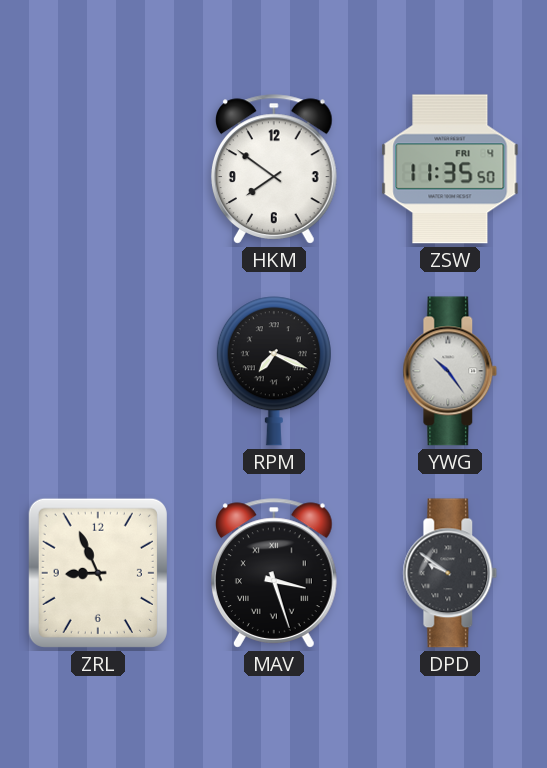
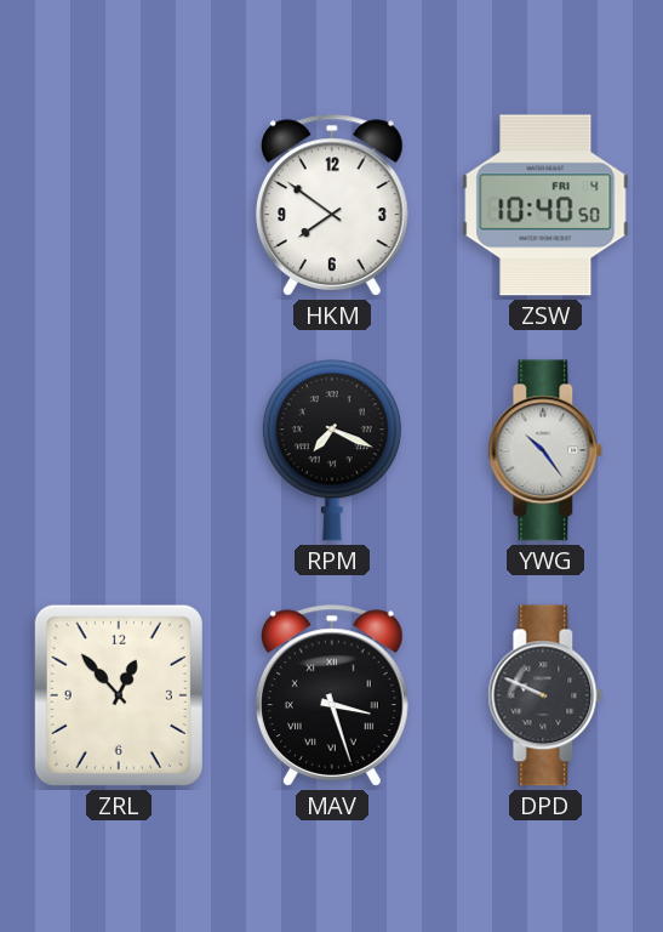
ZSW: 11:35 -> 10:40
ZRL: 8:56 -> 12:53
DPD: 9:51 -> 9:49
